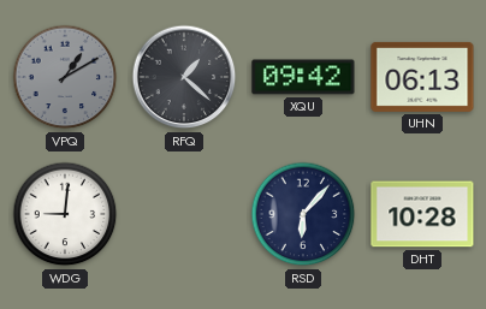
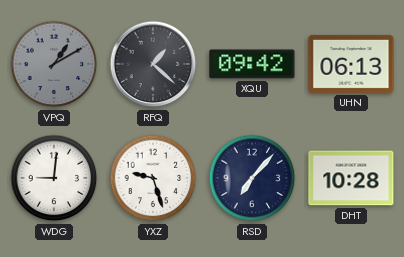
YXZ: none -> 9:27
RSD: 6:07 -> 7:07
